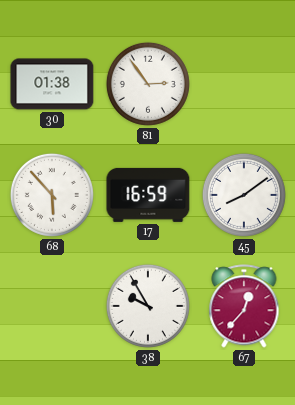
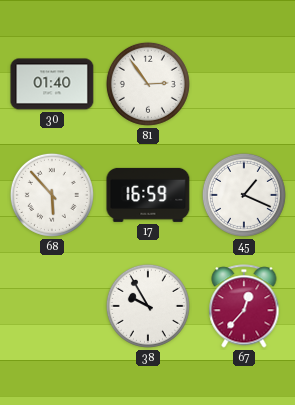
30: 01:38 -> 01:40
45: 8:09 -> 1:19
